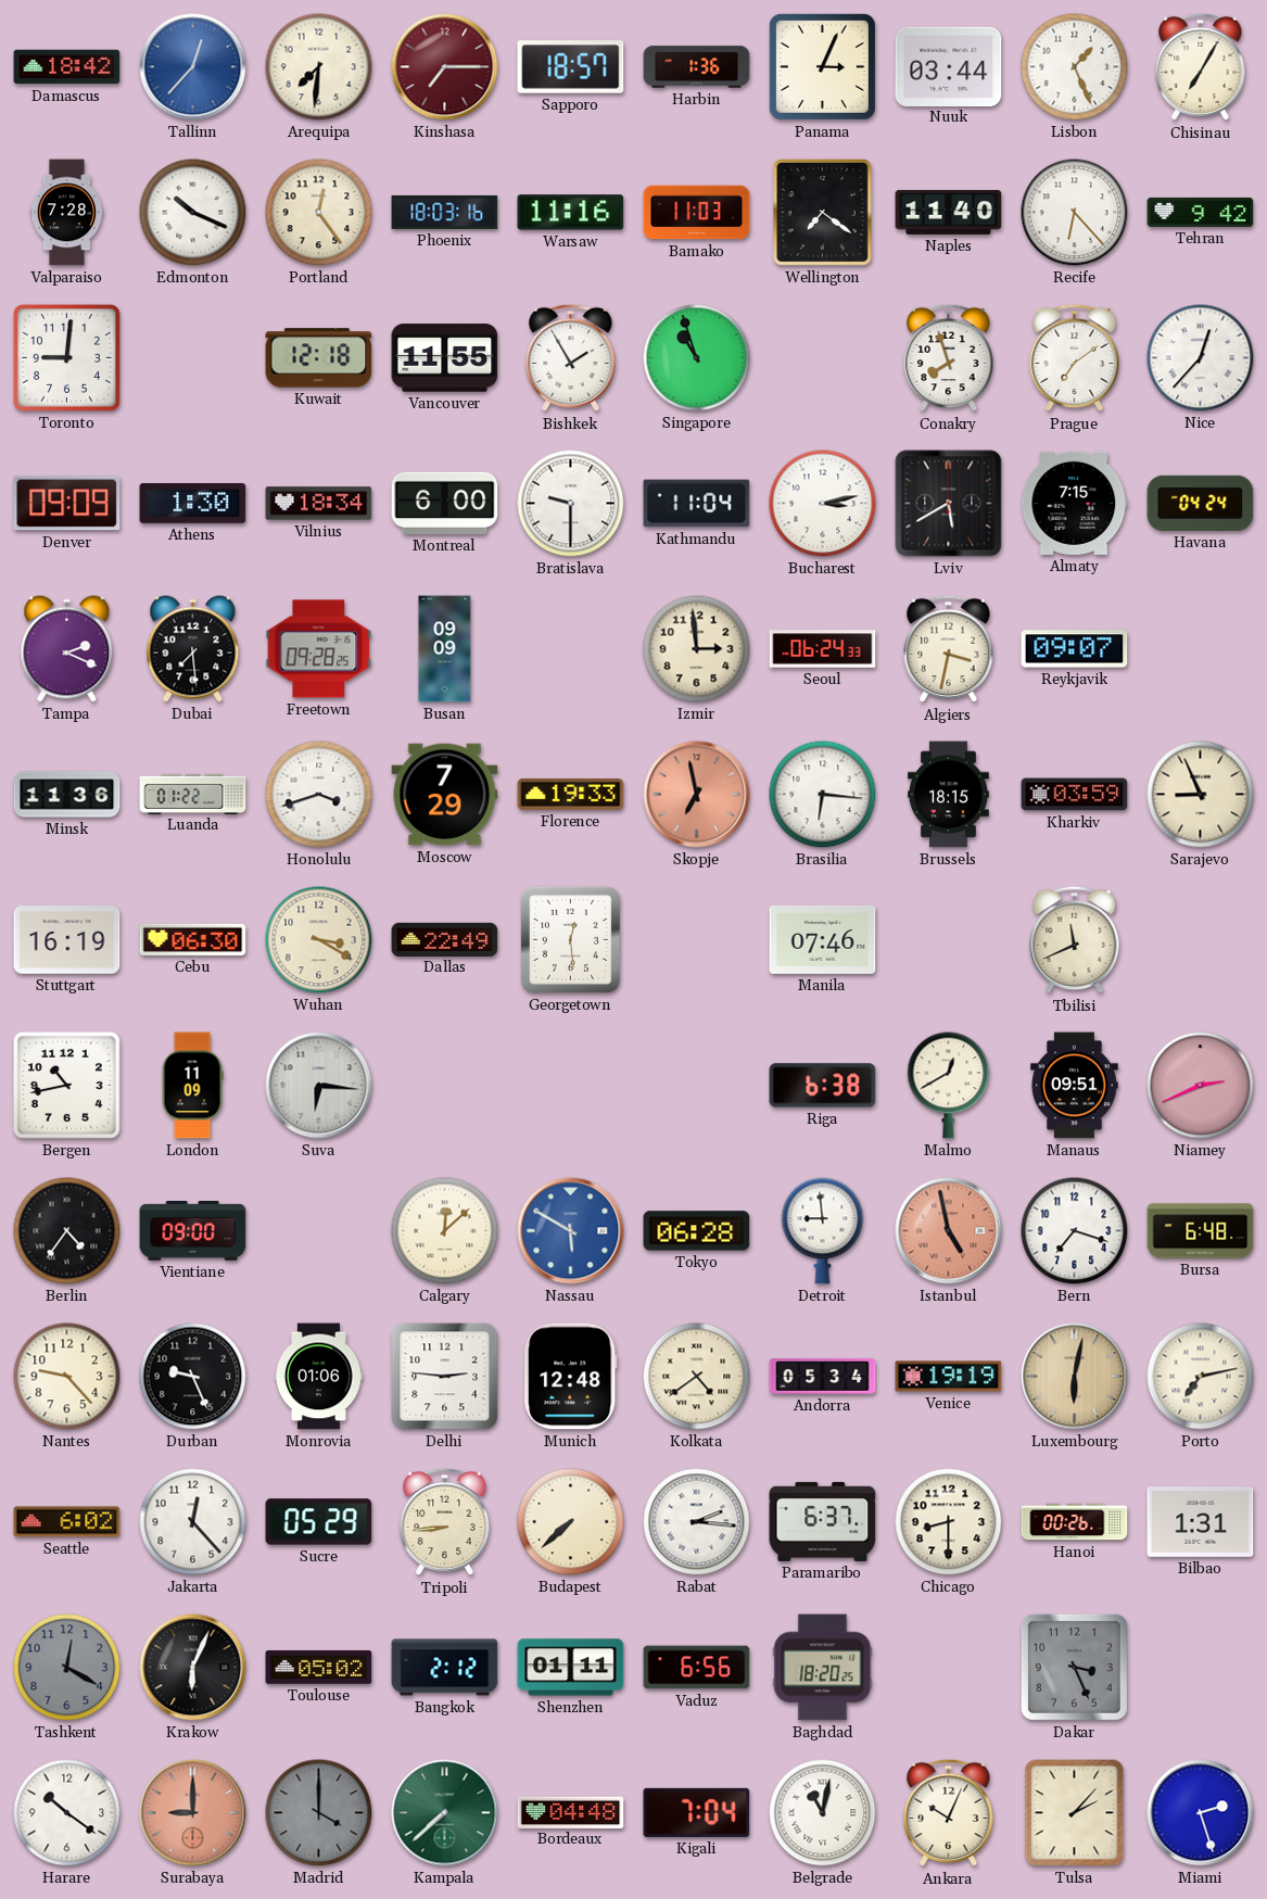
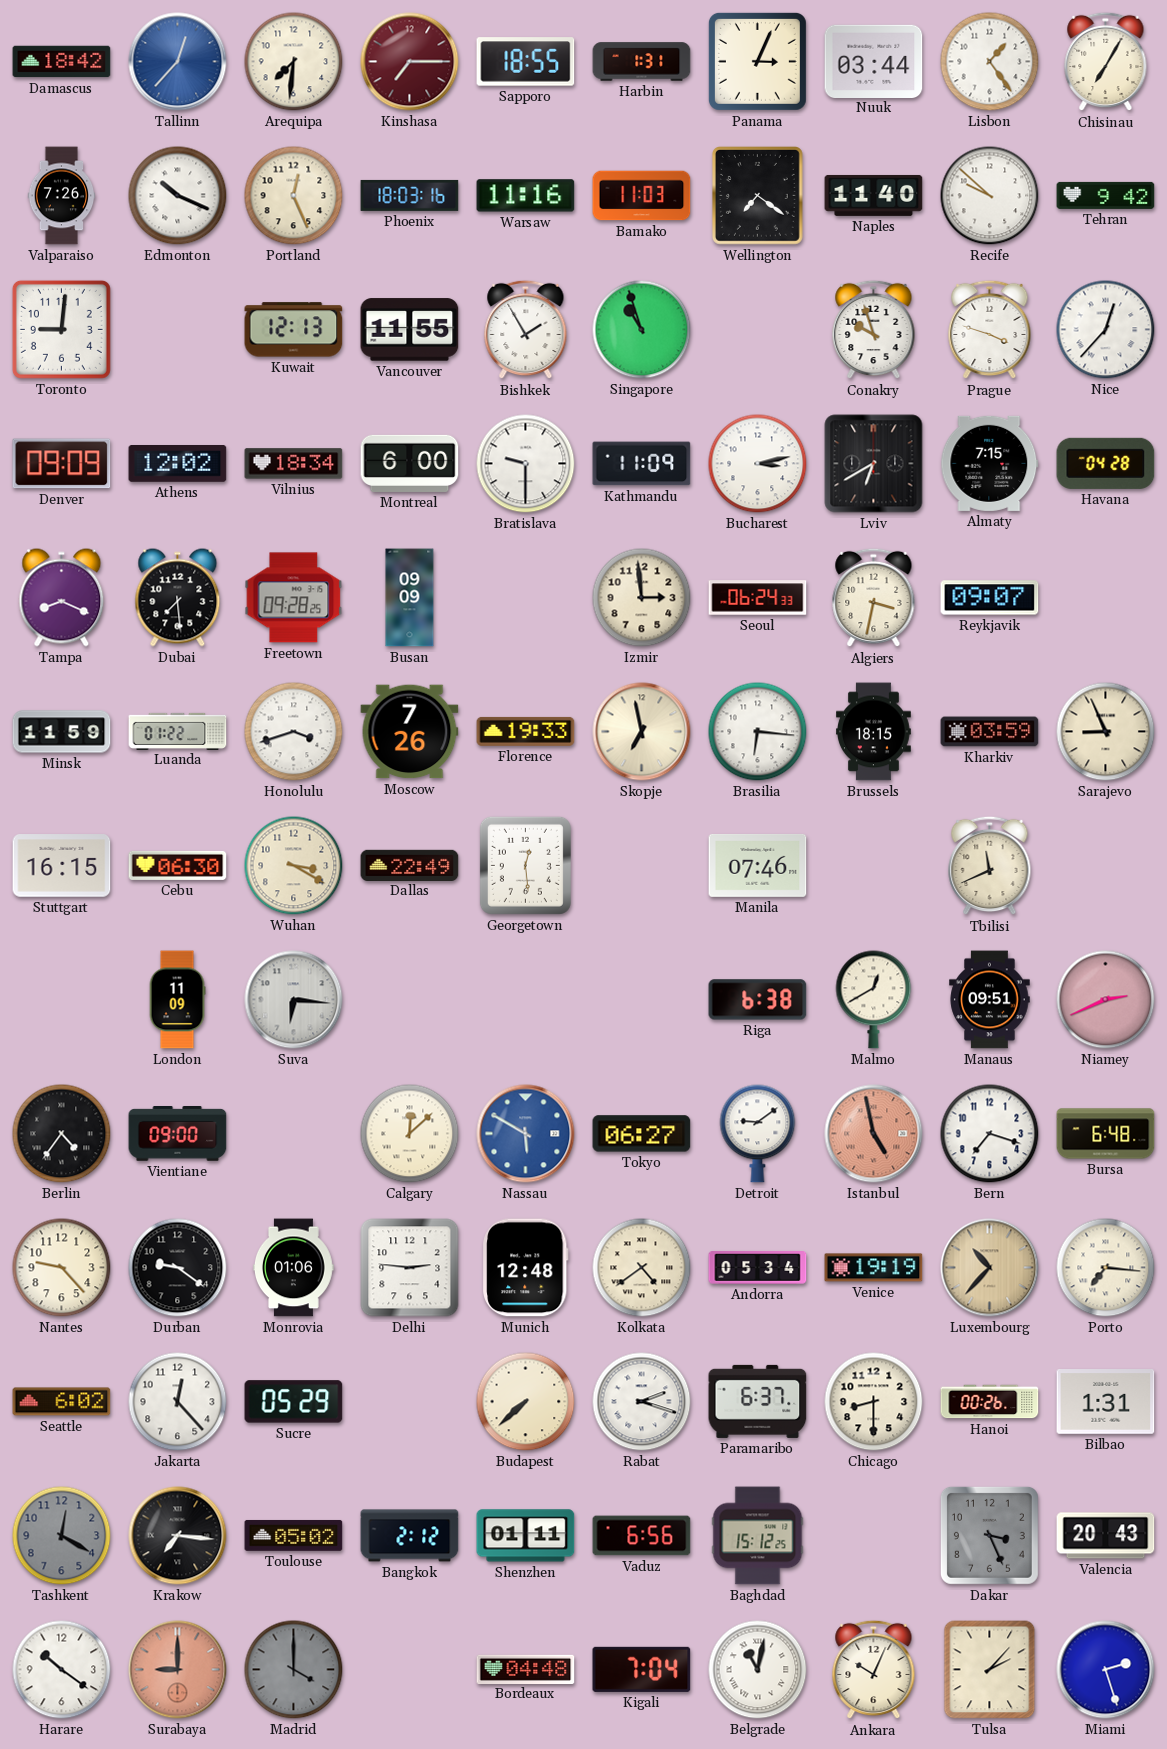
Sapporo: 18:57 -> 18:55
Harbin: 1:36 -> 1:31
Lisbon: 1:26 -> 1:24
Valparaiso: 7:28 -> 7:26
Portland: 12:24 -> 12:26
Recife: 6:23 -> 9:52
Kuwait: 12:18 -> 12:13
Conakry: 7:57 -> 9:57
Prague: 7:09 -> 3:48
Athens: 1:30 -> 12:02
Kathmandu: 11:04 -> 11:09
Lviv: 5:40 -> 6:40
Havana: 04:24 -> 04:28
Tampa: 2:19 -> 8:19
Minsk: 11:36 -> 11:59
Moscow: 7:29 -> 7:26
Skopje dial: salmon -> cream
Stuttgart: 16:19 -> 16:15
Bergen: 10:43 -> none
Tokyo: 06:28 -> 06:27
Detroit: 8:59 -> 9:09
Durban: 9:26 -> 9:21
Luxembourg: 6:02 -> 10:37
Porto: 7:13 -> 7:16
Tripoli: 8:44 -> none
Rabat: 2:16 -> 2:18
Krakow: 6:04 -> 7:16
Baghdad: 18:20 -> 15:12
Valencia: none -> 20:43
Kampala: 7:38 -> none
